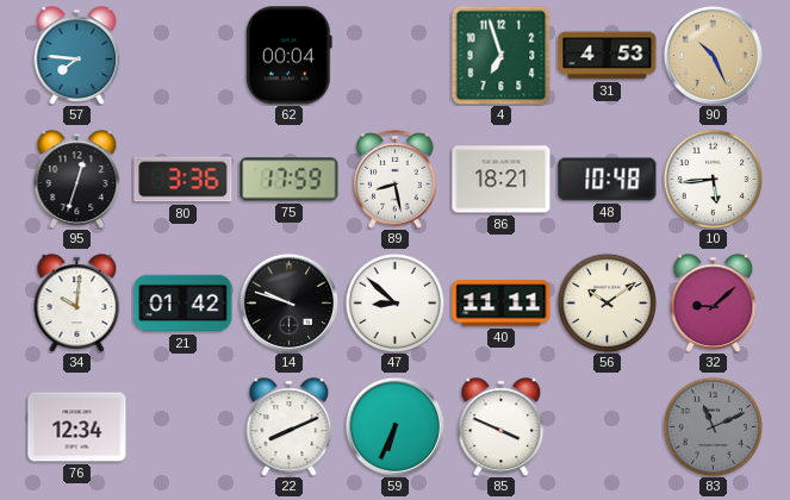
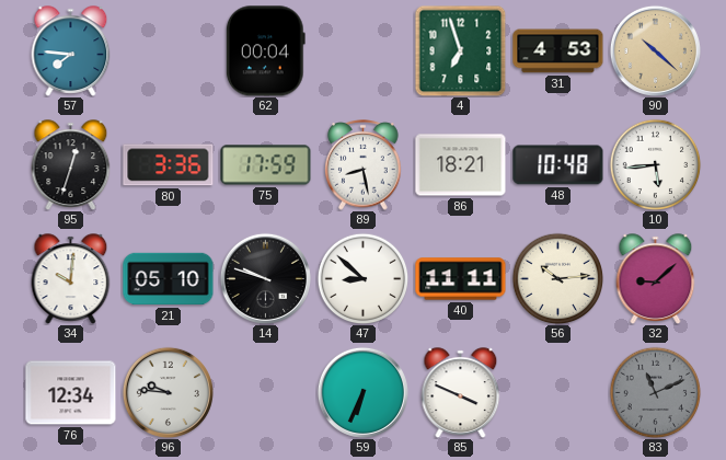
90: 10:26 -> 10:22
21: 01:42 -> 05:10
56: 10:09 -> 10:14
96: none -> 9:46
22: 8:11 -> none
